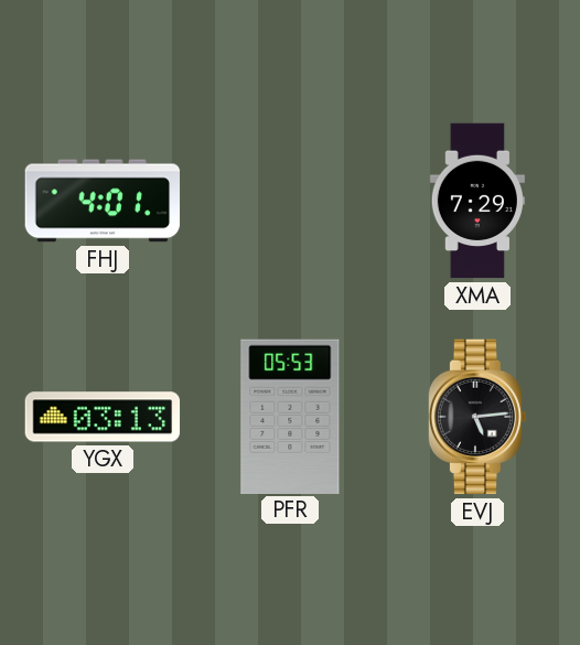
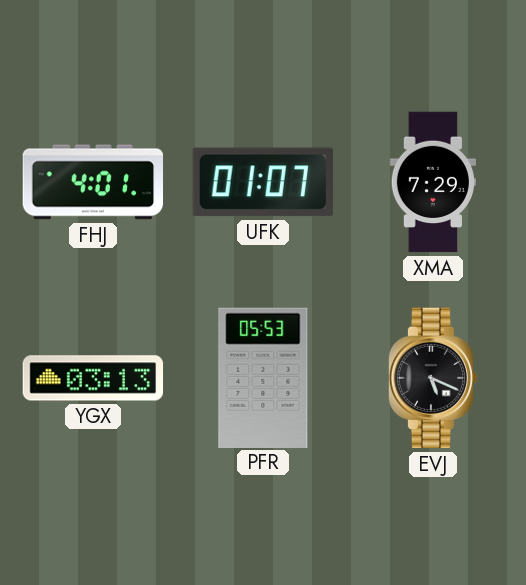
UFK: none -> 01:07
EVJ: 5:14 -> 5:19
